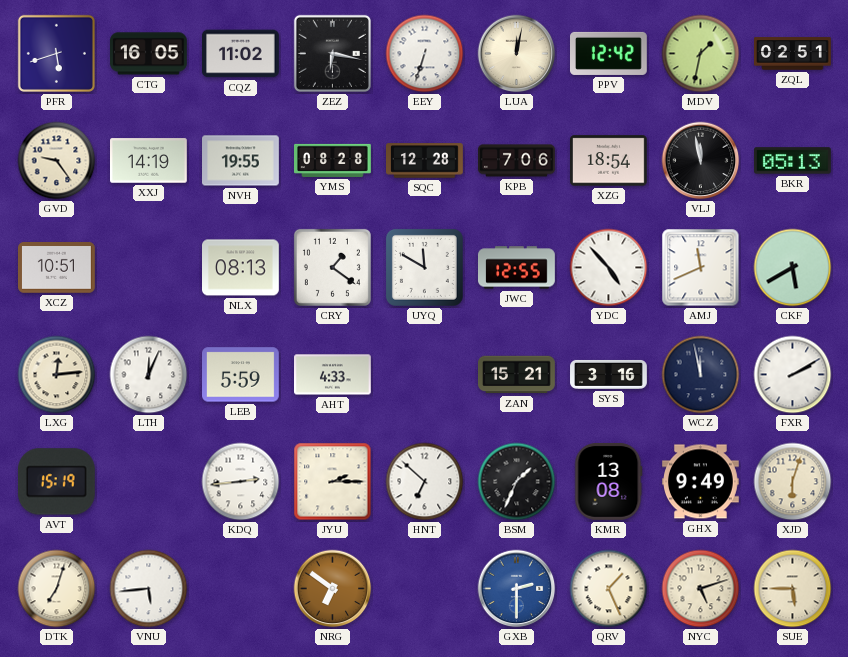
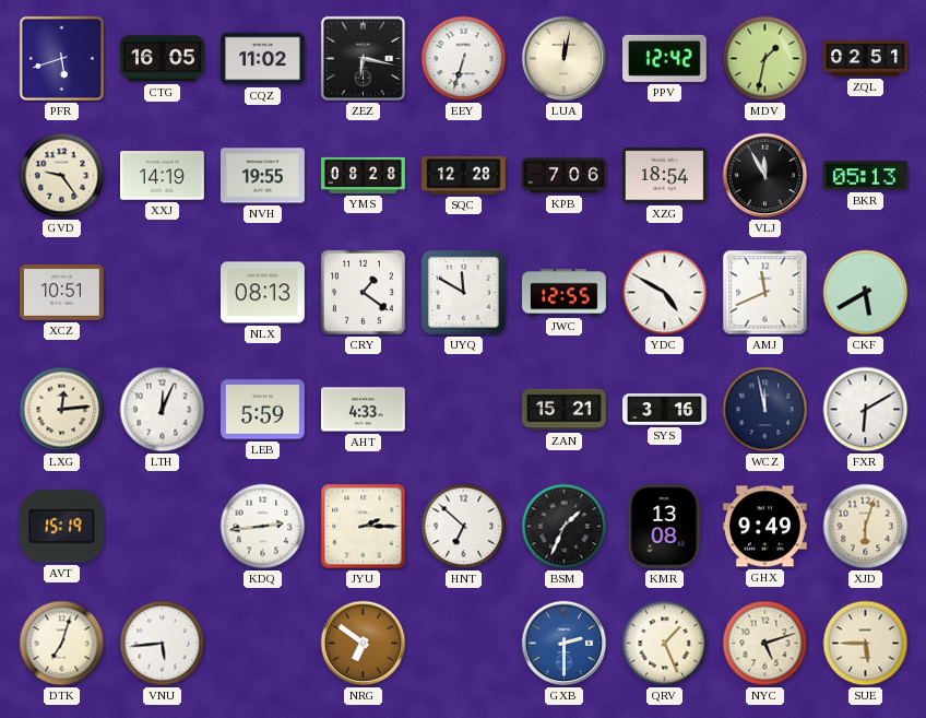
VLJ: 11:58 -> 11:55
YDC: 4:53 -> 4:50
FXR: 2:10 -> 6:10
